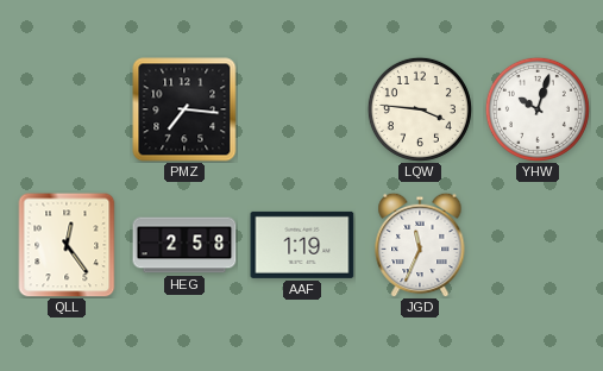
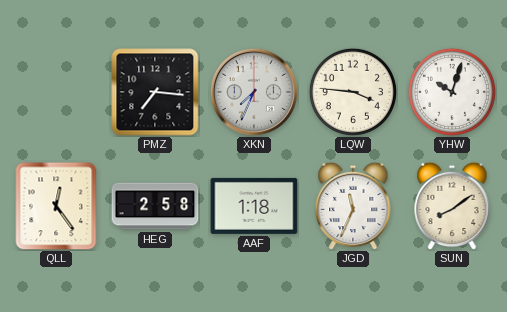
XKN: none -> 7:34
AAF: 1:19 -> 1:18
SUN: none -> 8:09
